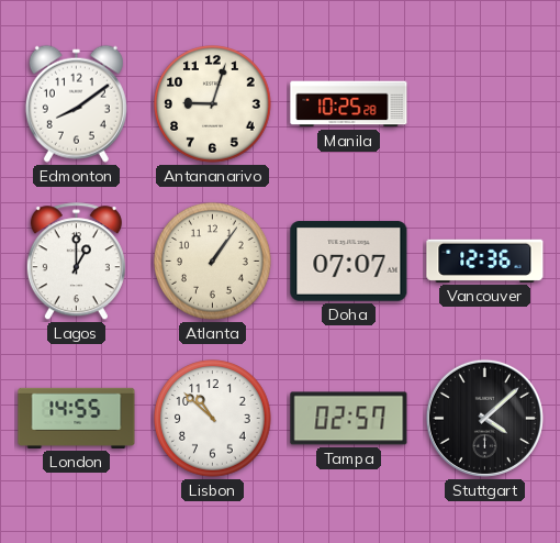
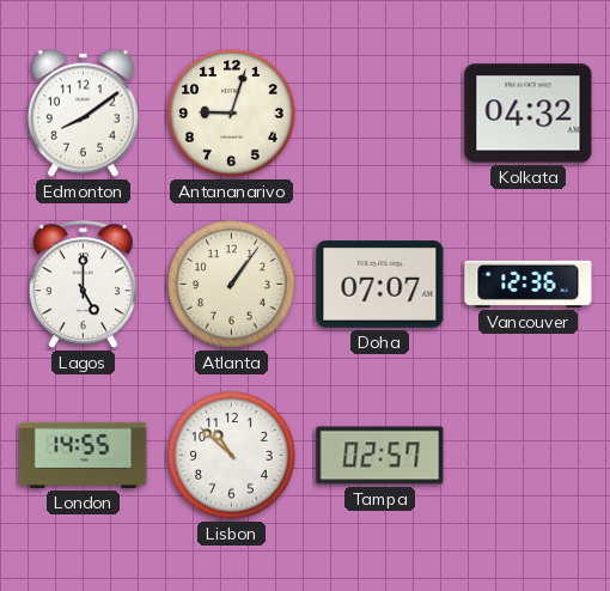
Manila: 10:25 -> none
Kolkata: none -> 04:32
Lagos: 1:00 -> 5:00
Stuttgart: 4:08 -> none
